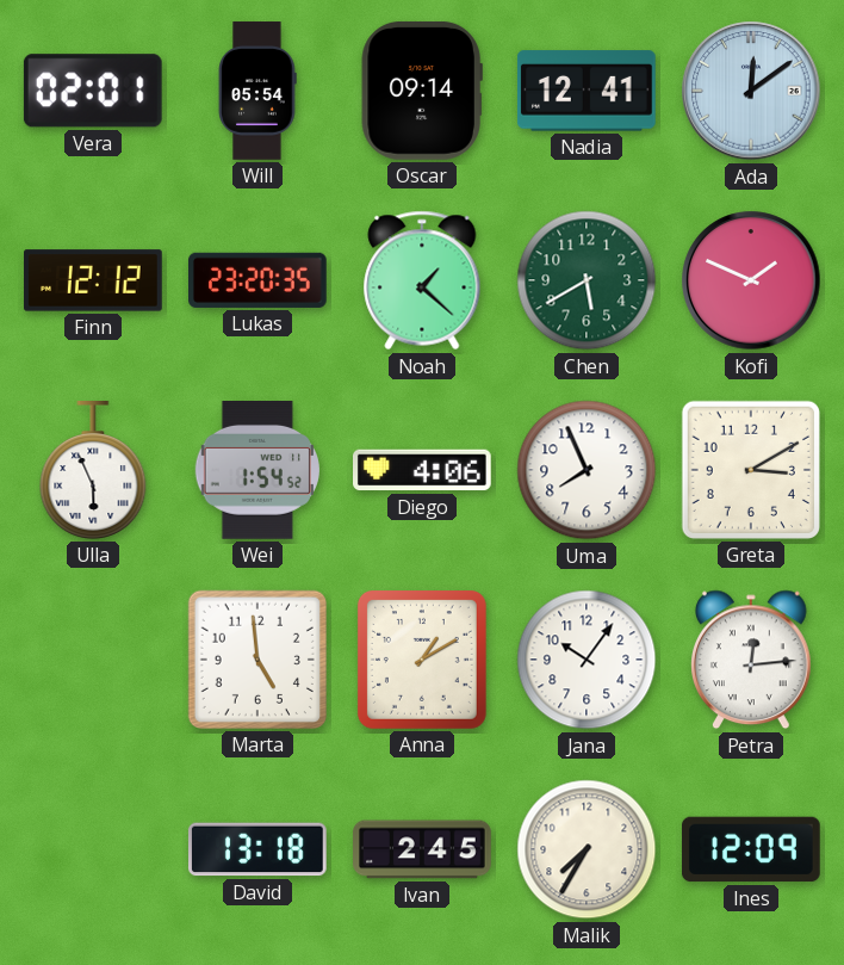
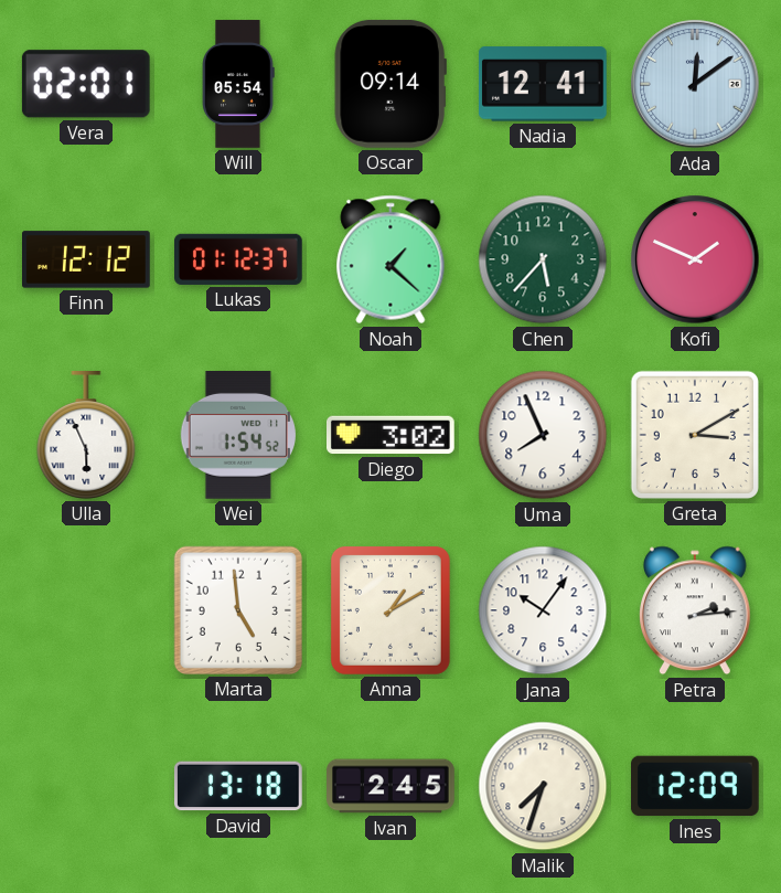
Lukas: 23:20 -> 01:12
Chen: 5:40 -> 5:37
Diego: 4:06 -> 3:02
Petra: 12:14 -> 2:14
Malik: 7:35 -> 7:33
